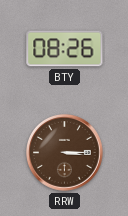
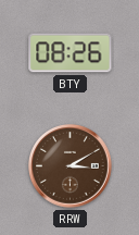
RRW: 3:15 -> 3:10
